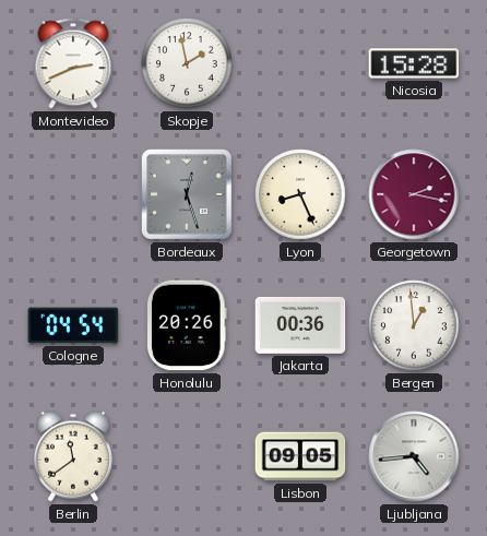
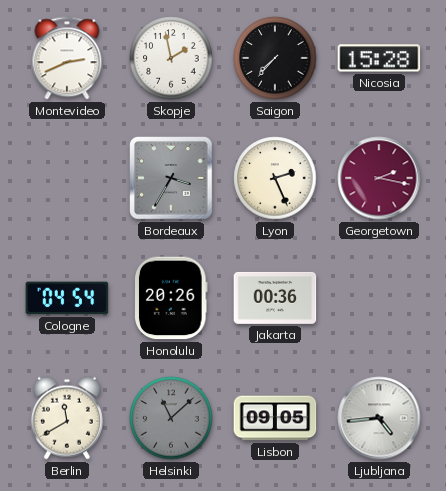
Saigon: none -> 7:37
Bordeaux: 12:27 -> 3:35
Lyon: 8:26 -> 2:26
Bergen: 12:59 -> none
Berlin: 11:39 -> 11:40
Helsinki: none -> 11:08
